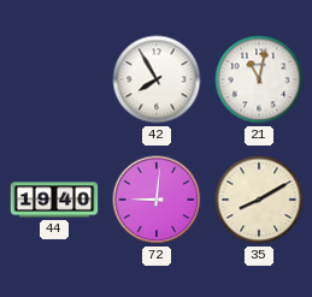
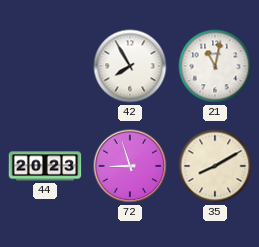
44: 19:40 -> 20:23
72: 9:01 -> 8:57
